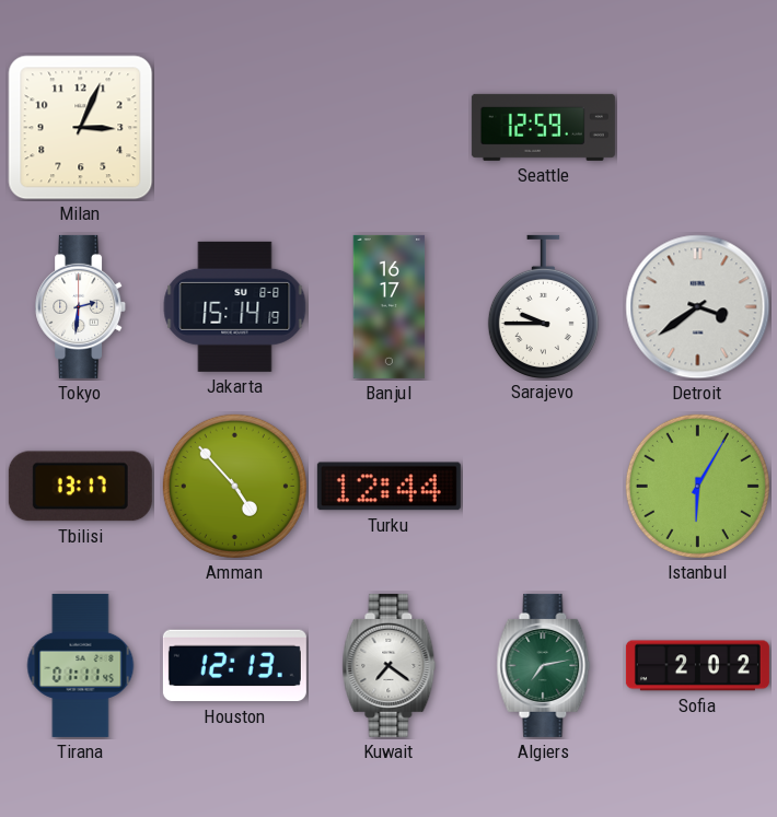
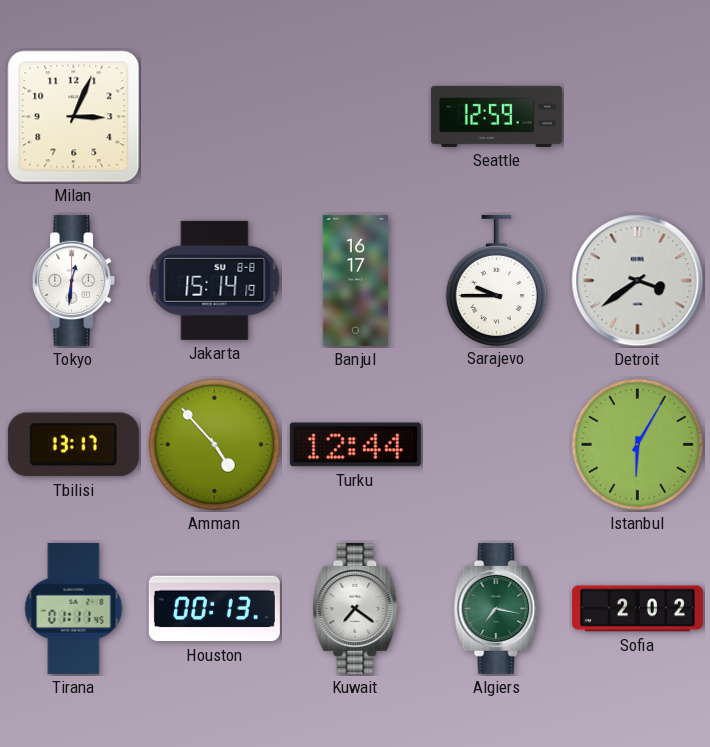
Tokyo: 2:31 -> 12:31
Houston: 12:13 -> 00:13
Algiers: 7:13 -> 7:17
